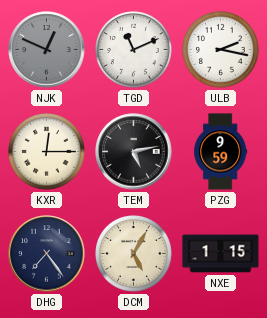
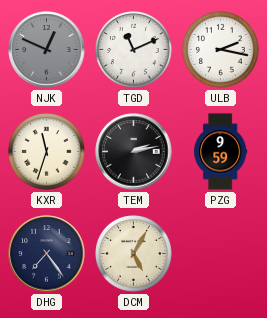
KXR: 12:15 -> 11:33
TEM: 5:13 -> 2:13
NXE: 1:15 -> none
